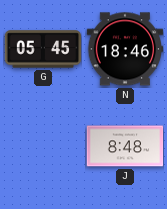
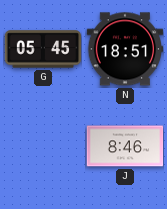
N: 18:46 -> 18:51
J: 8:48 -> 8:46
